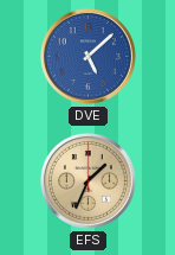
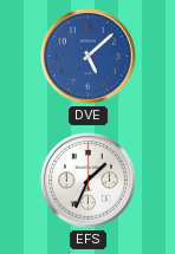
EFS dial: champagne -> white
